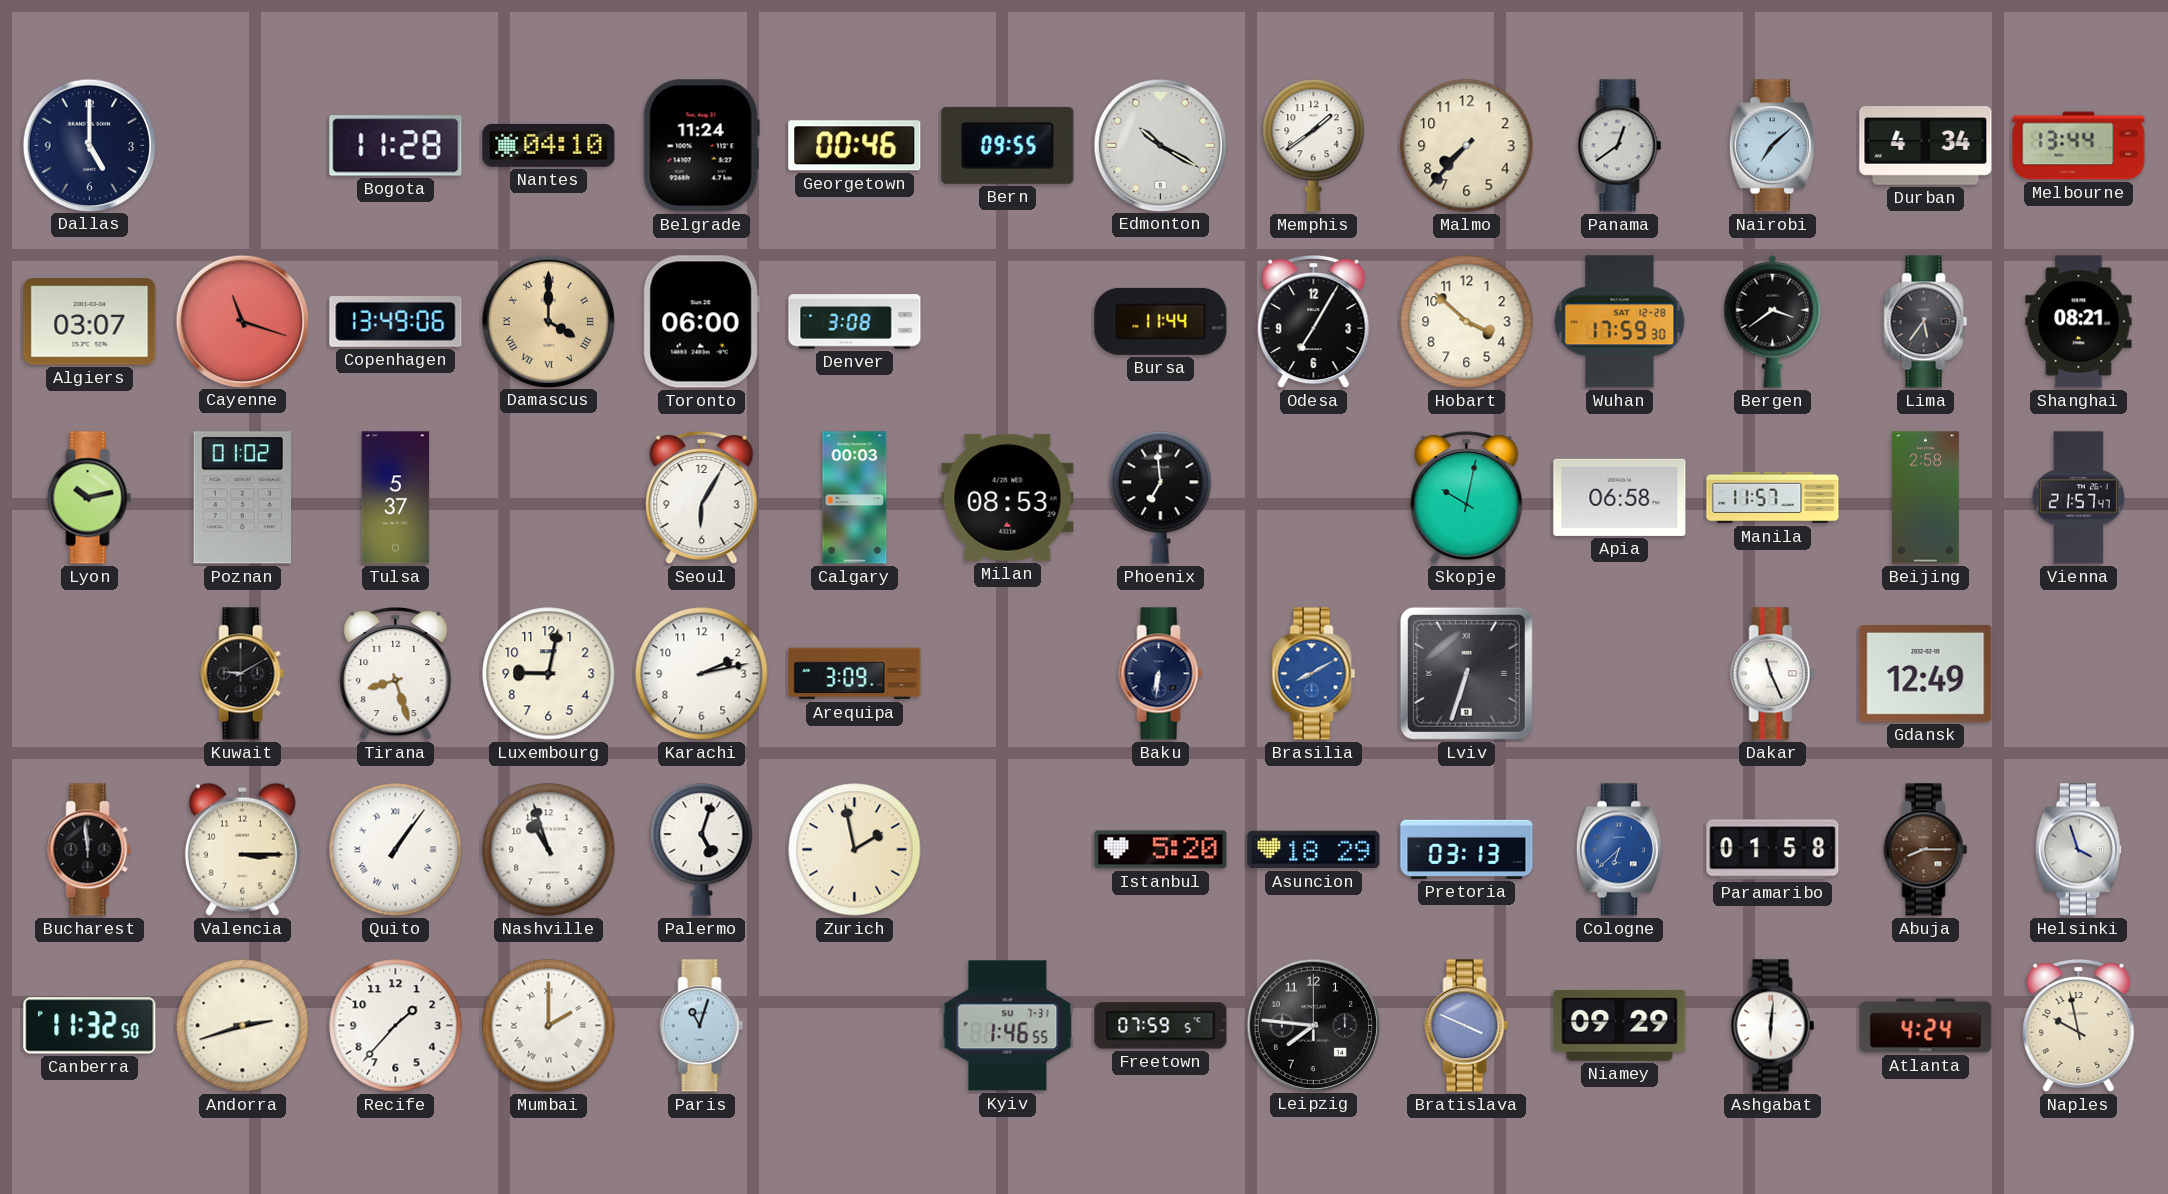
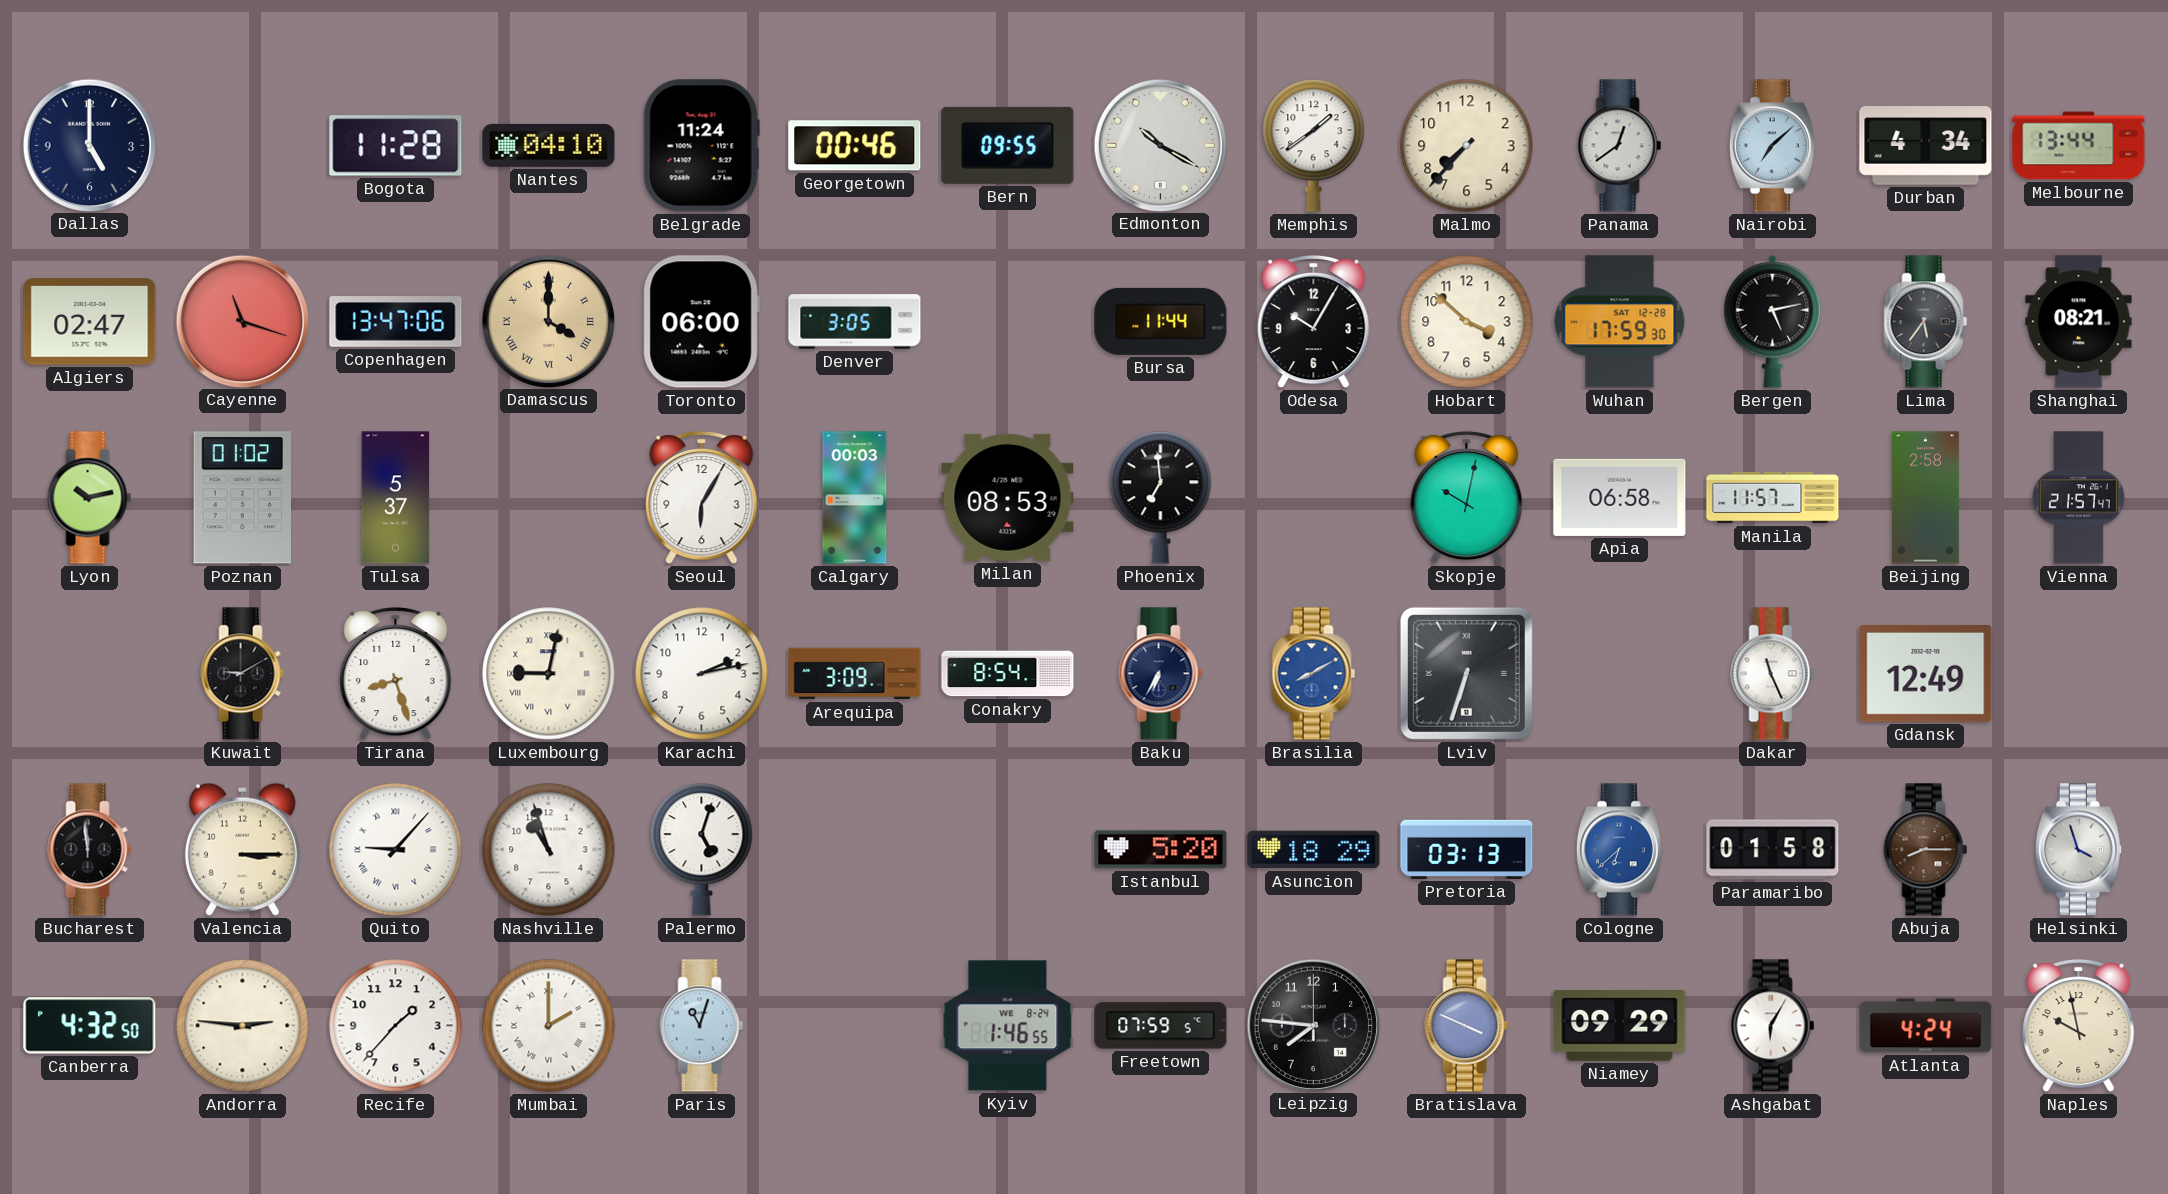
Algiers: 03:07 -> 02:47
Copenhagen: 13:49 -> 13:47
Denver: 3:08 -> 3:05
Odesa: 7:05 -> 10:05
Bergen: 3:39 -> 5:13
Luxembourg numerals: Arabic -> Roman
Conakry: none -> 8:54
Baku: 6:31 -> 6:35
Quito: 1:06 -> 9:07
Zurich: 1:58 -> none
Canberra: 11:32 -> 4:32
Andorra: 2:42 -> 2:46
Kyiv date: SU 7-31 -> WE 8-24
Ashgabat: 6:01 -> 6:05
